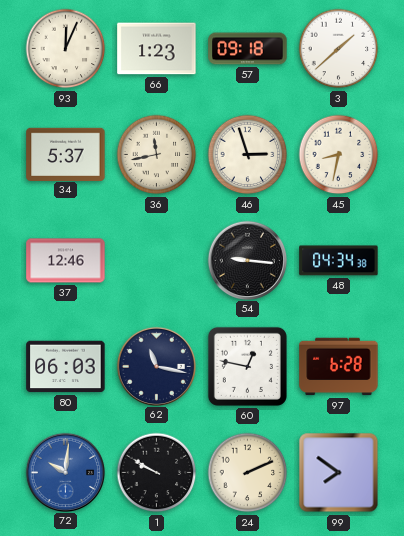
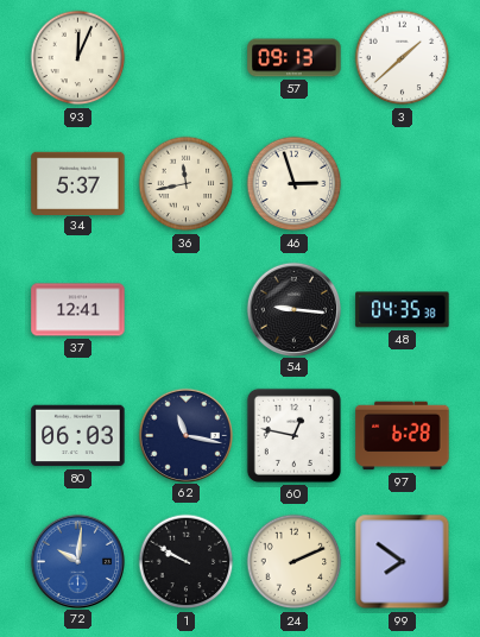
66: 1:23 -> none
57: 09:18 -> 09:13
45: 8:32 -> none
37: 12:46 -> 12:41
48: 04:34 -> 04:35
